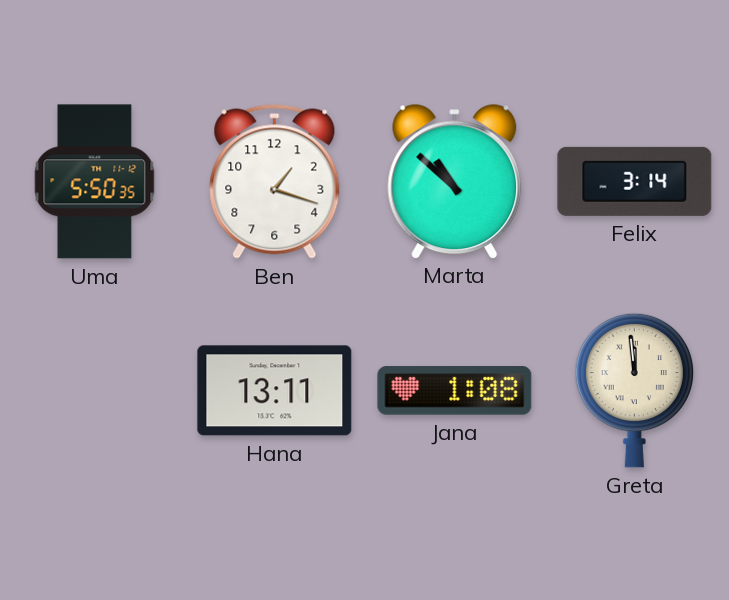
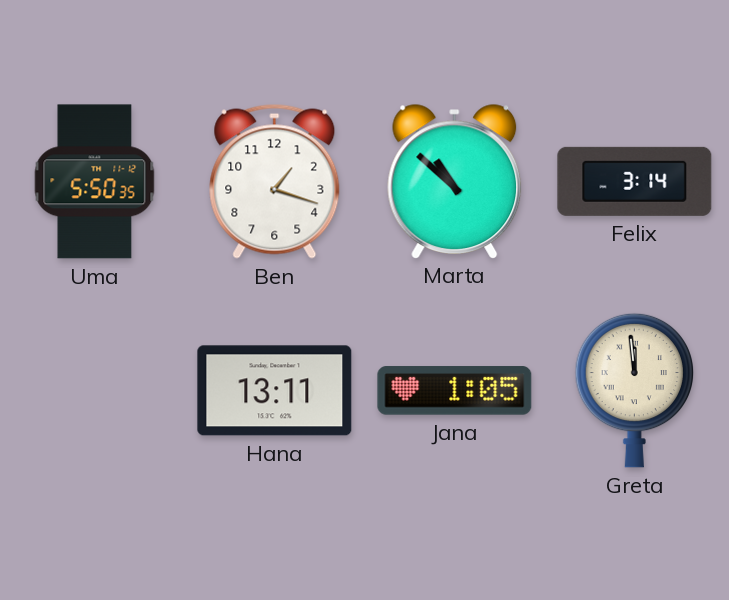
Jana: 1:08 -> 1:05
